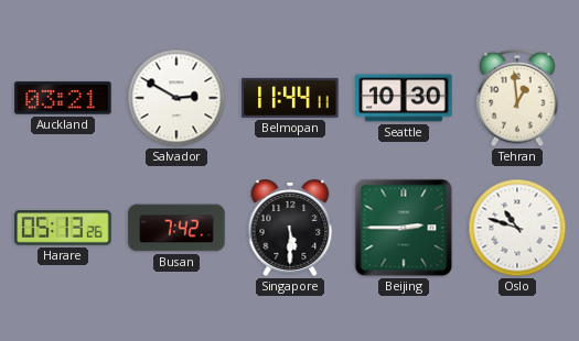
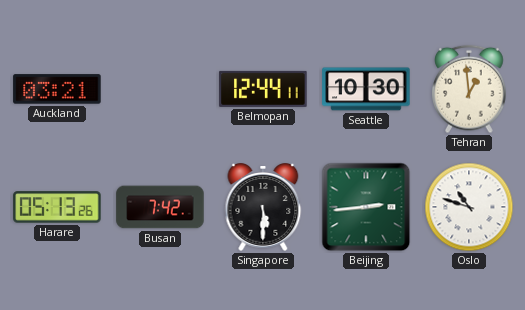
Salvador: 2:50 -> none
Belmopan: 11:44 -> 12:44
Beijing: 2:45 -> 2:44
